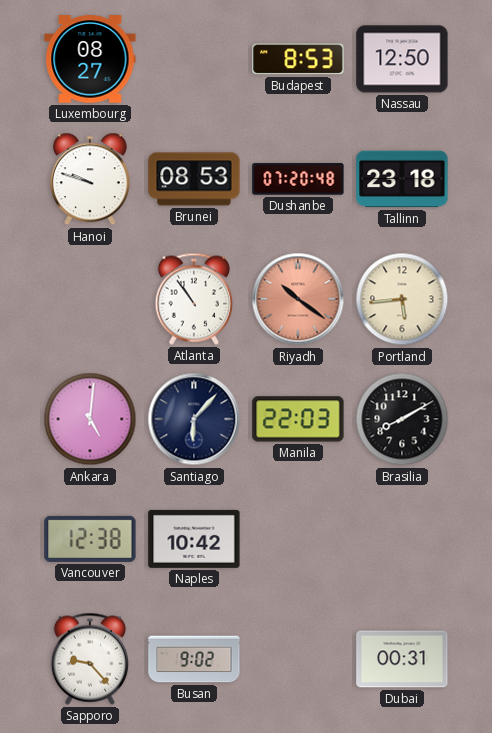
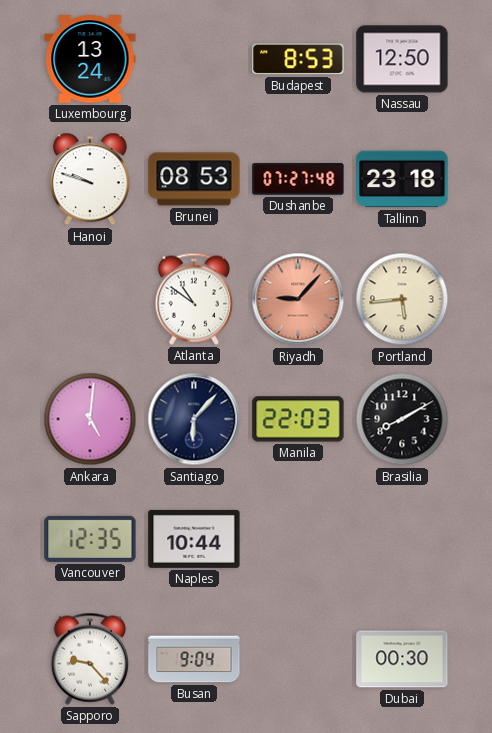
Luxembourg: 08:27 -> 13:24
Dushanbe: 07:20 -> 07:27
Atlanta: 10:54 -> 10:51
Riyadh: 10:21 -> 9:07
Vancouver: 12:38 -> 12:35
Naples: 10:42 -> 10:44
Busan: 9:02 -> 9:04
Dubai: 00:31 -> 00:30
